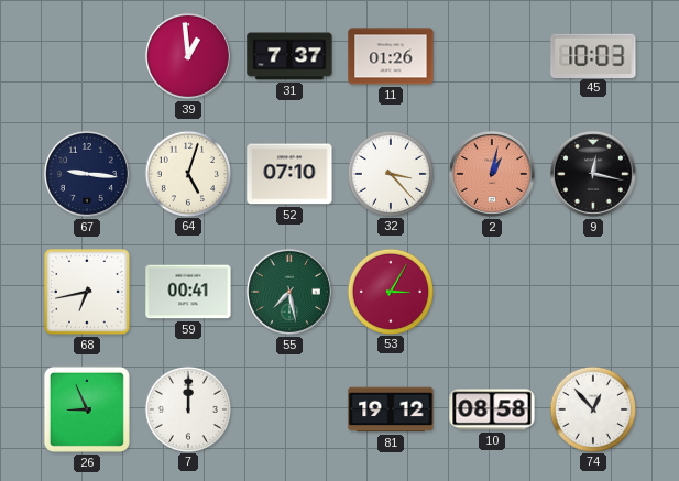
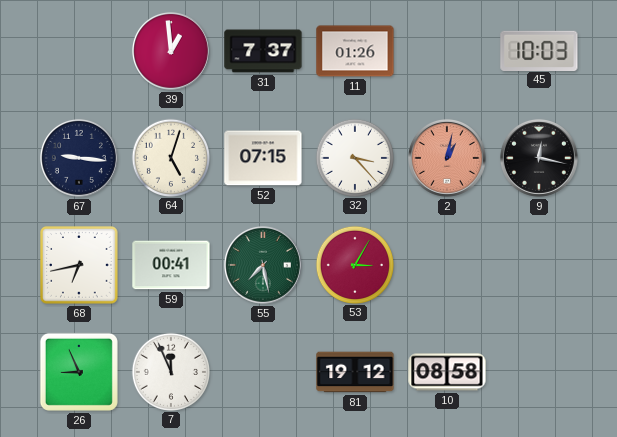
52: 07:10 -> 07:15
7: 12:00 -> 11:56
74: 12:53 -> none
